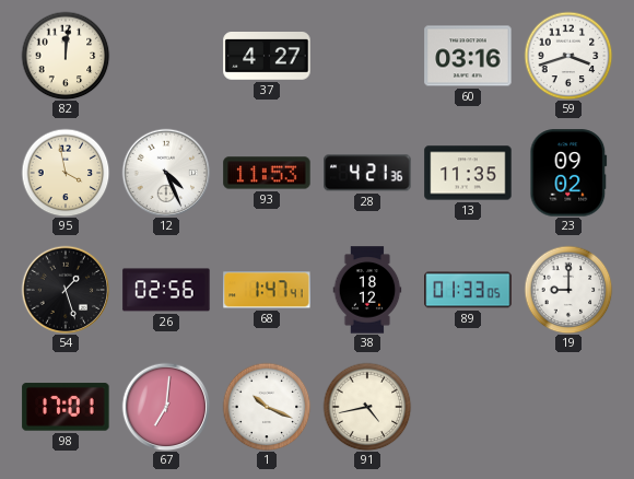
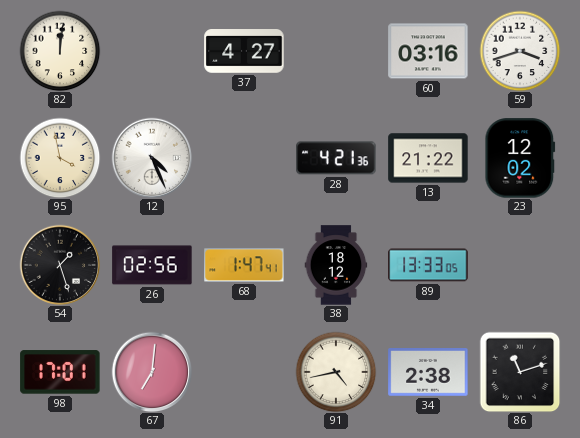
93: 11:53 -> none
13: 11:35 -> 21:22
23: 09:02 -> 12:02
89: 01:33 -> 13:33
19: 9:00 -> none
1: 10:19 -> none
34: none -> 2:38
86: none -> 11:12
